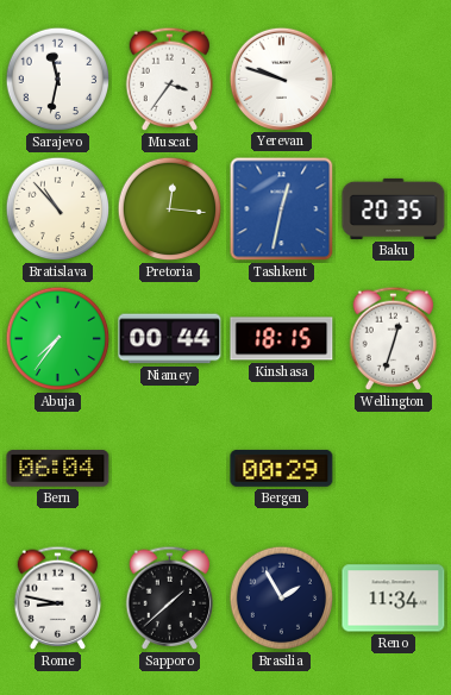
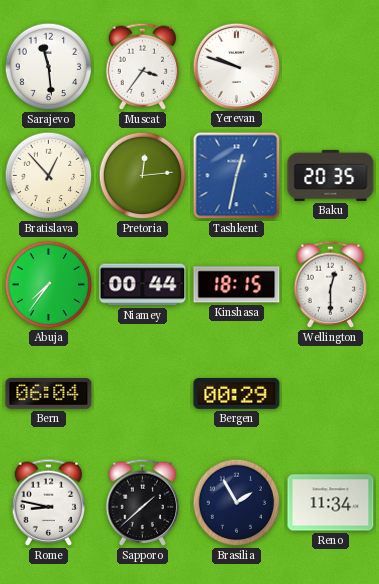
Sarajevo: 11:32 -> 11:29
Bratislava: 10:53 -> 12:53
Pretoria: 12:16 -> 12:14
Wellington: 12:33 -> 12:30
